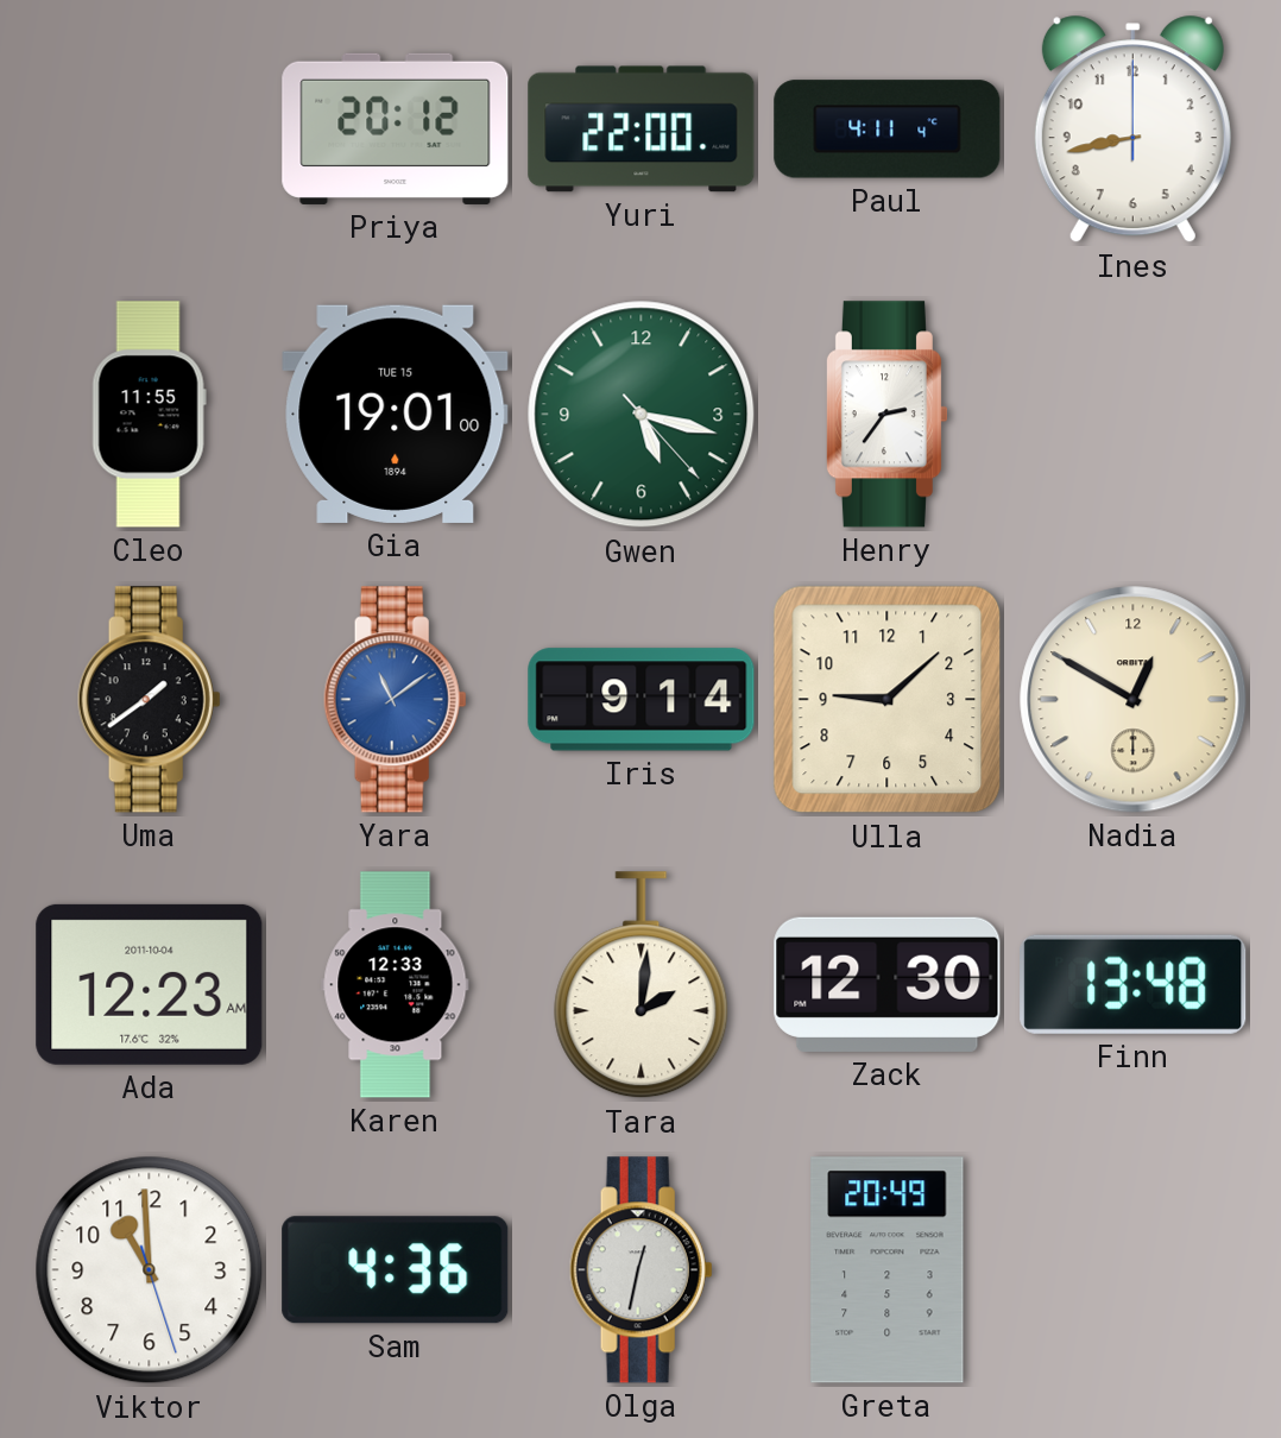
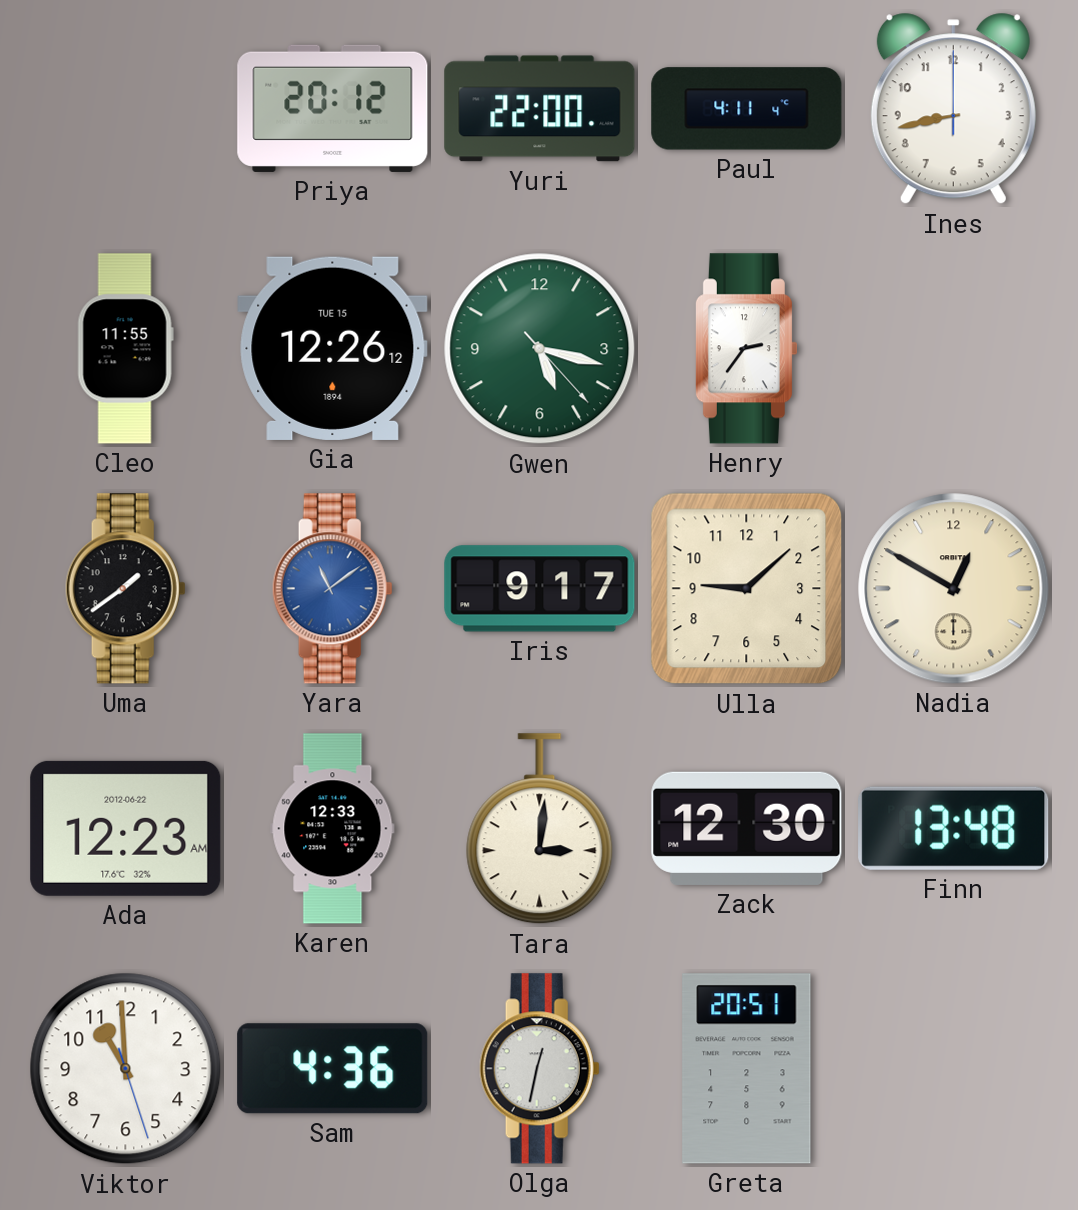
Gia: 19:01 -> 12:26
Iris: 9:14 -> 9:17
Ada date: 2011-10-04 -> 2012-06-22
Tara: 2:01 -> 3:01
Greta: 20:49 -> 20:51
